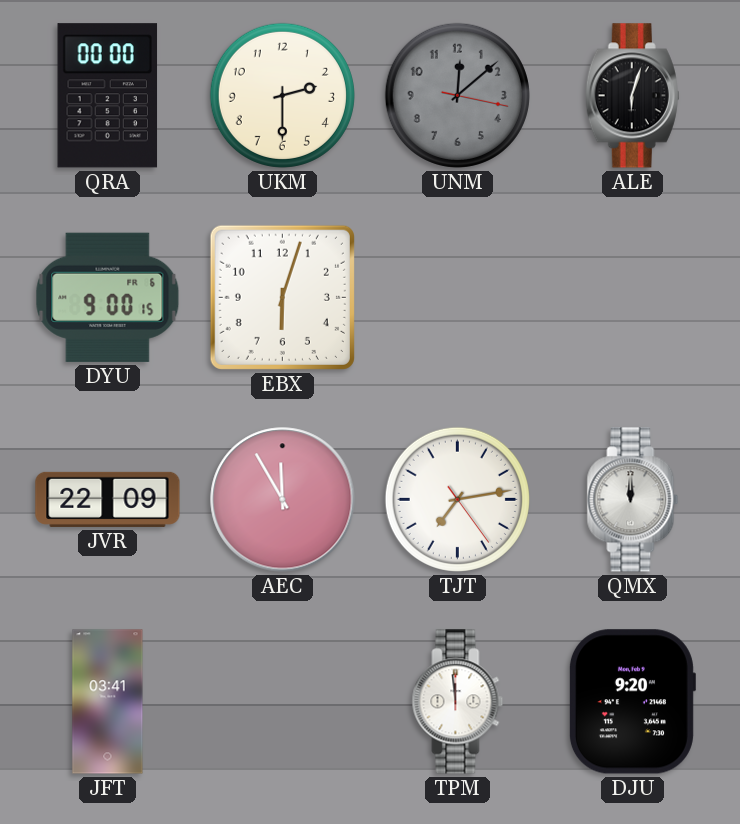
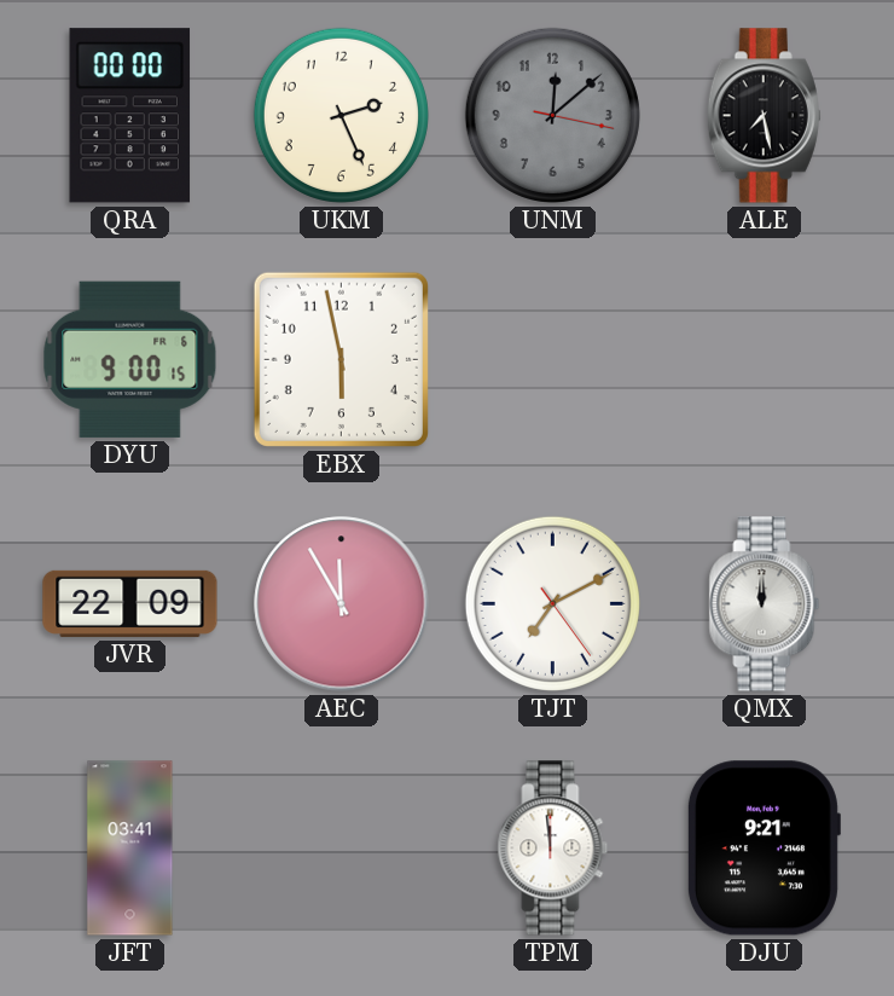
UKM: 2:30 -> 2:26
ALE: 6:03 -> 7:28
EBX: 6:03 -> 5:58
TJT: 7:13 -> 7:10
DJU: 9:20 -> 9:21
